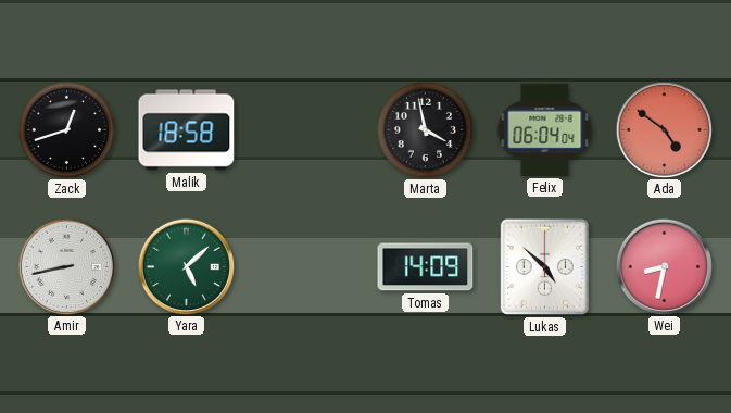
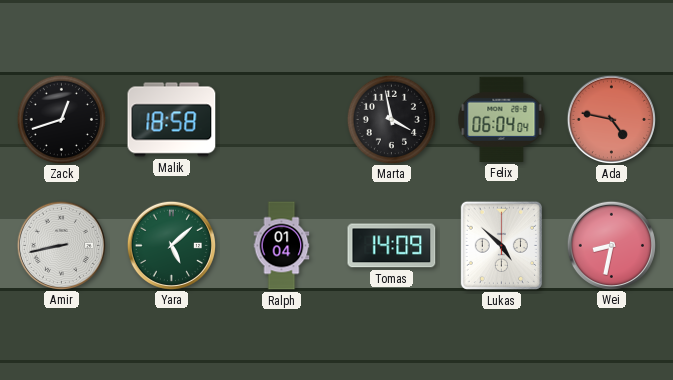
Ada: 4:51 -> 4:47
Ralph: none -> 01:04
